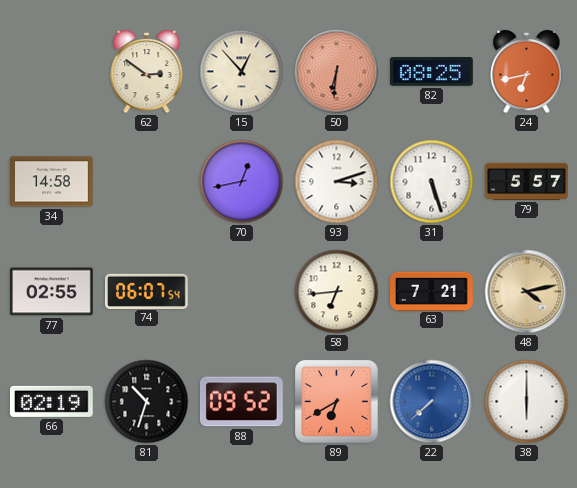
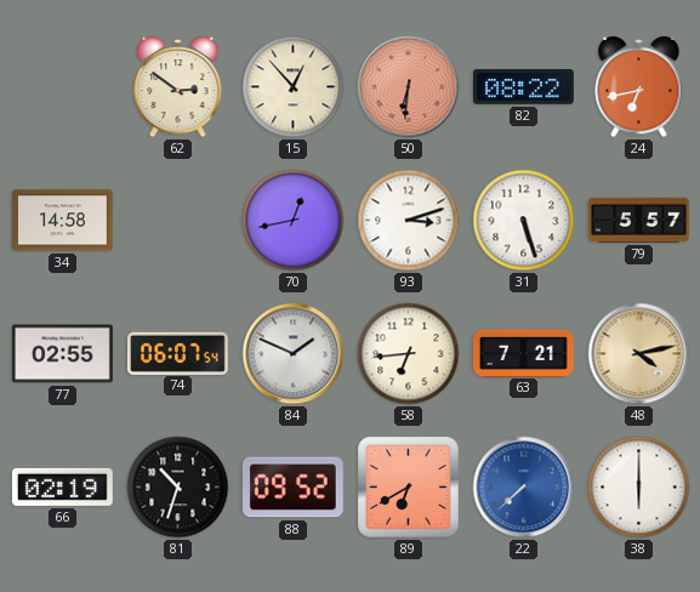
82: 08:25 -> 08:22
84: none -> 1:49
